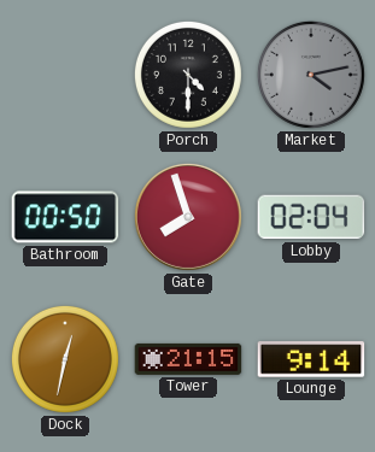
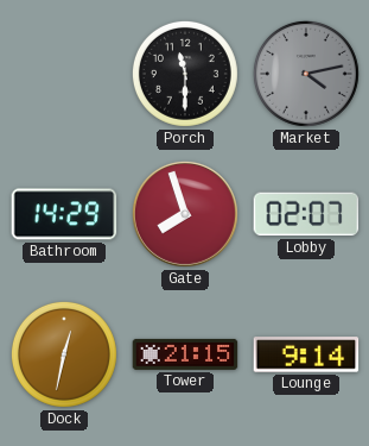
Porch: 4:30 -> 11:30
Bathroom: 00:50 -> 14:29
Lobby: 02:04 -> 02:07
